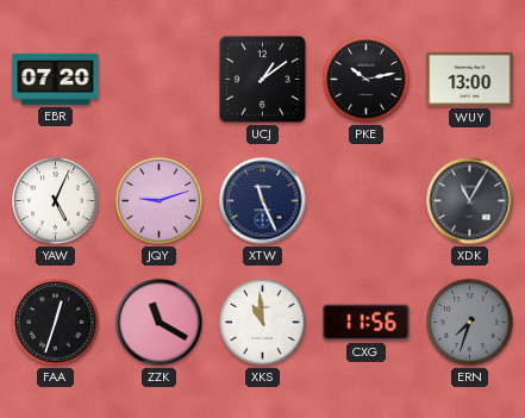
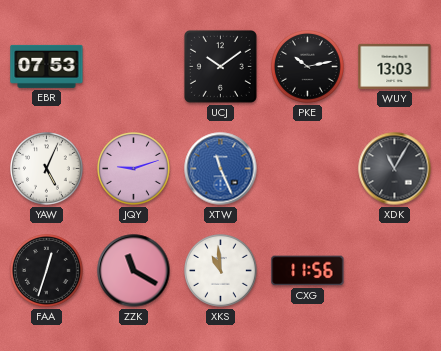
EBR: 07:20 -> 07:53
UCJ: 1:09 -> 10:09
WUY: 13:00 -> 13:03
XTW dial: navy -> blue
ERN: 7:33 -> none
